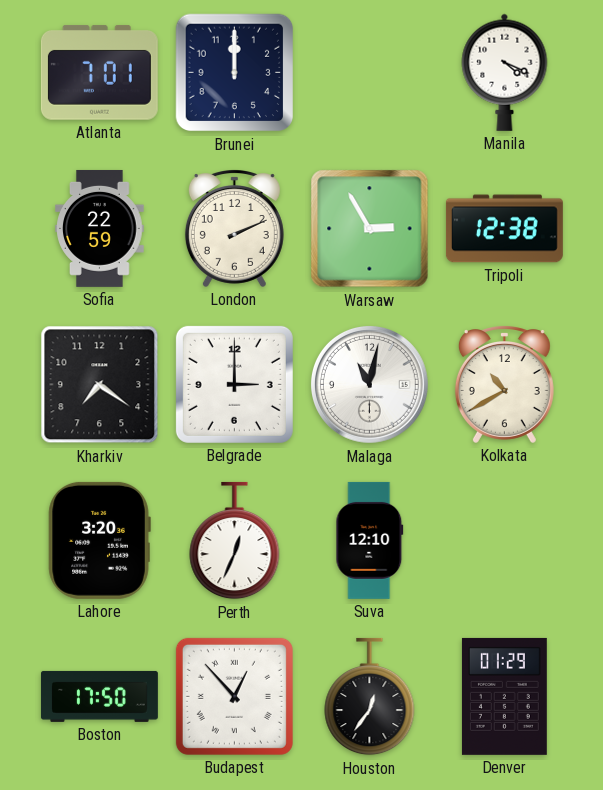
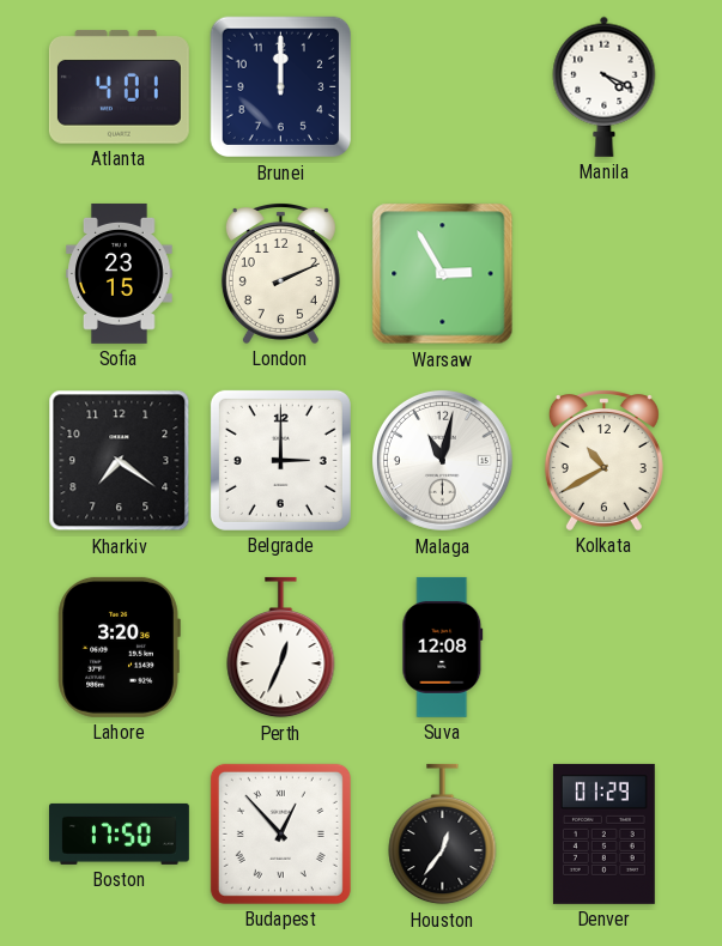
Atlanta: 7:01 -> 4:01
Sofia: 22:59 -> 23:15
Tripoli: 12:38 -> none
Suva: 12:10 -> 12:08
